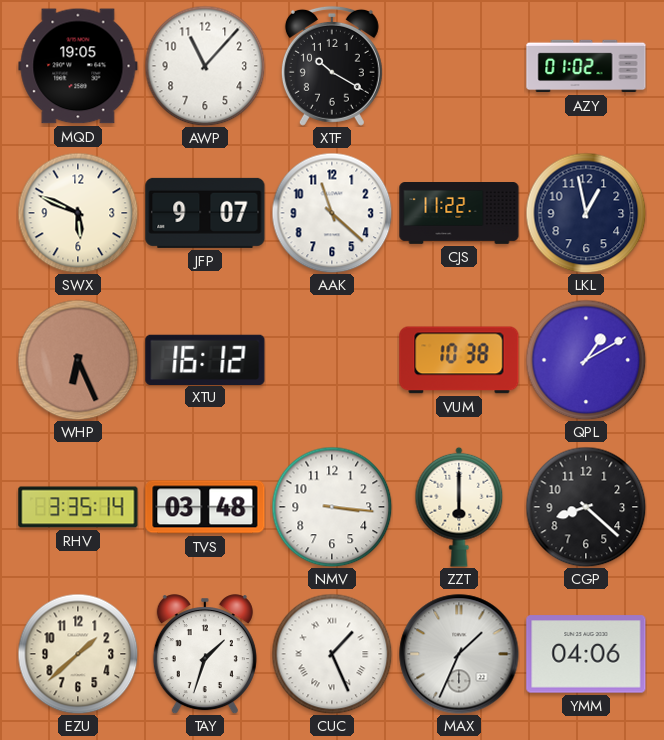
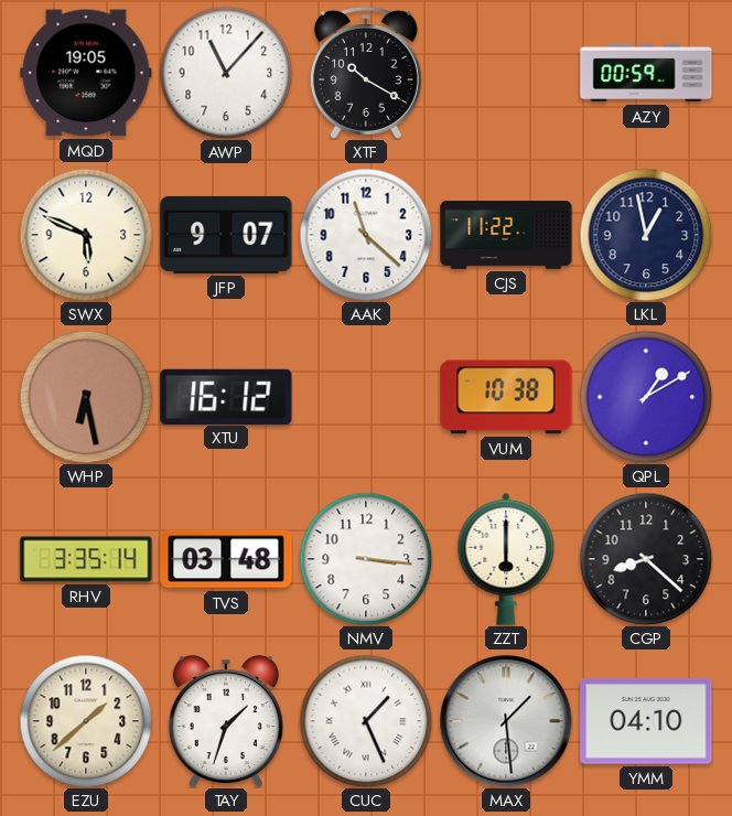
AZY: 01:02 -> 00:59
WHP: 6:26 -> 6:28
MAX: 1:34 -> 1:29
YMM: 04:06 -> 04:10
